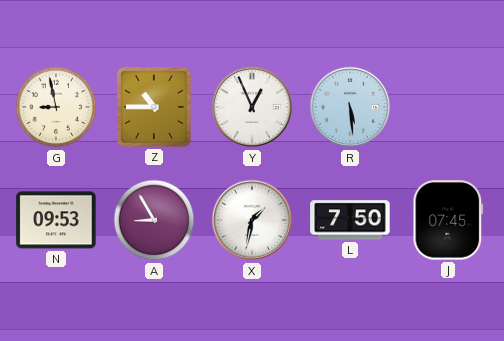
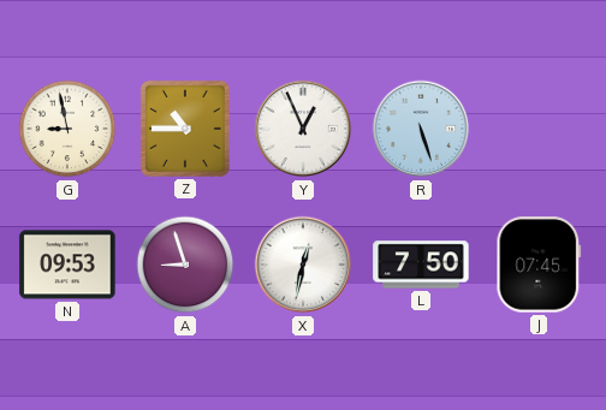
R: 5:29 -> 5:27
A: 8:55 -> 8:57
X: 1:32 -> 12:32
